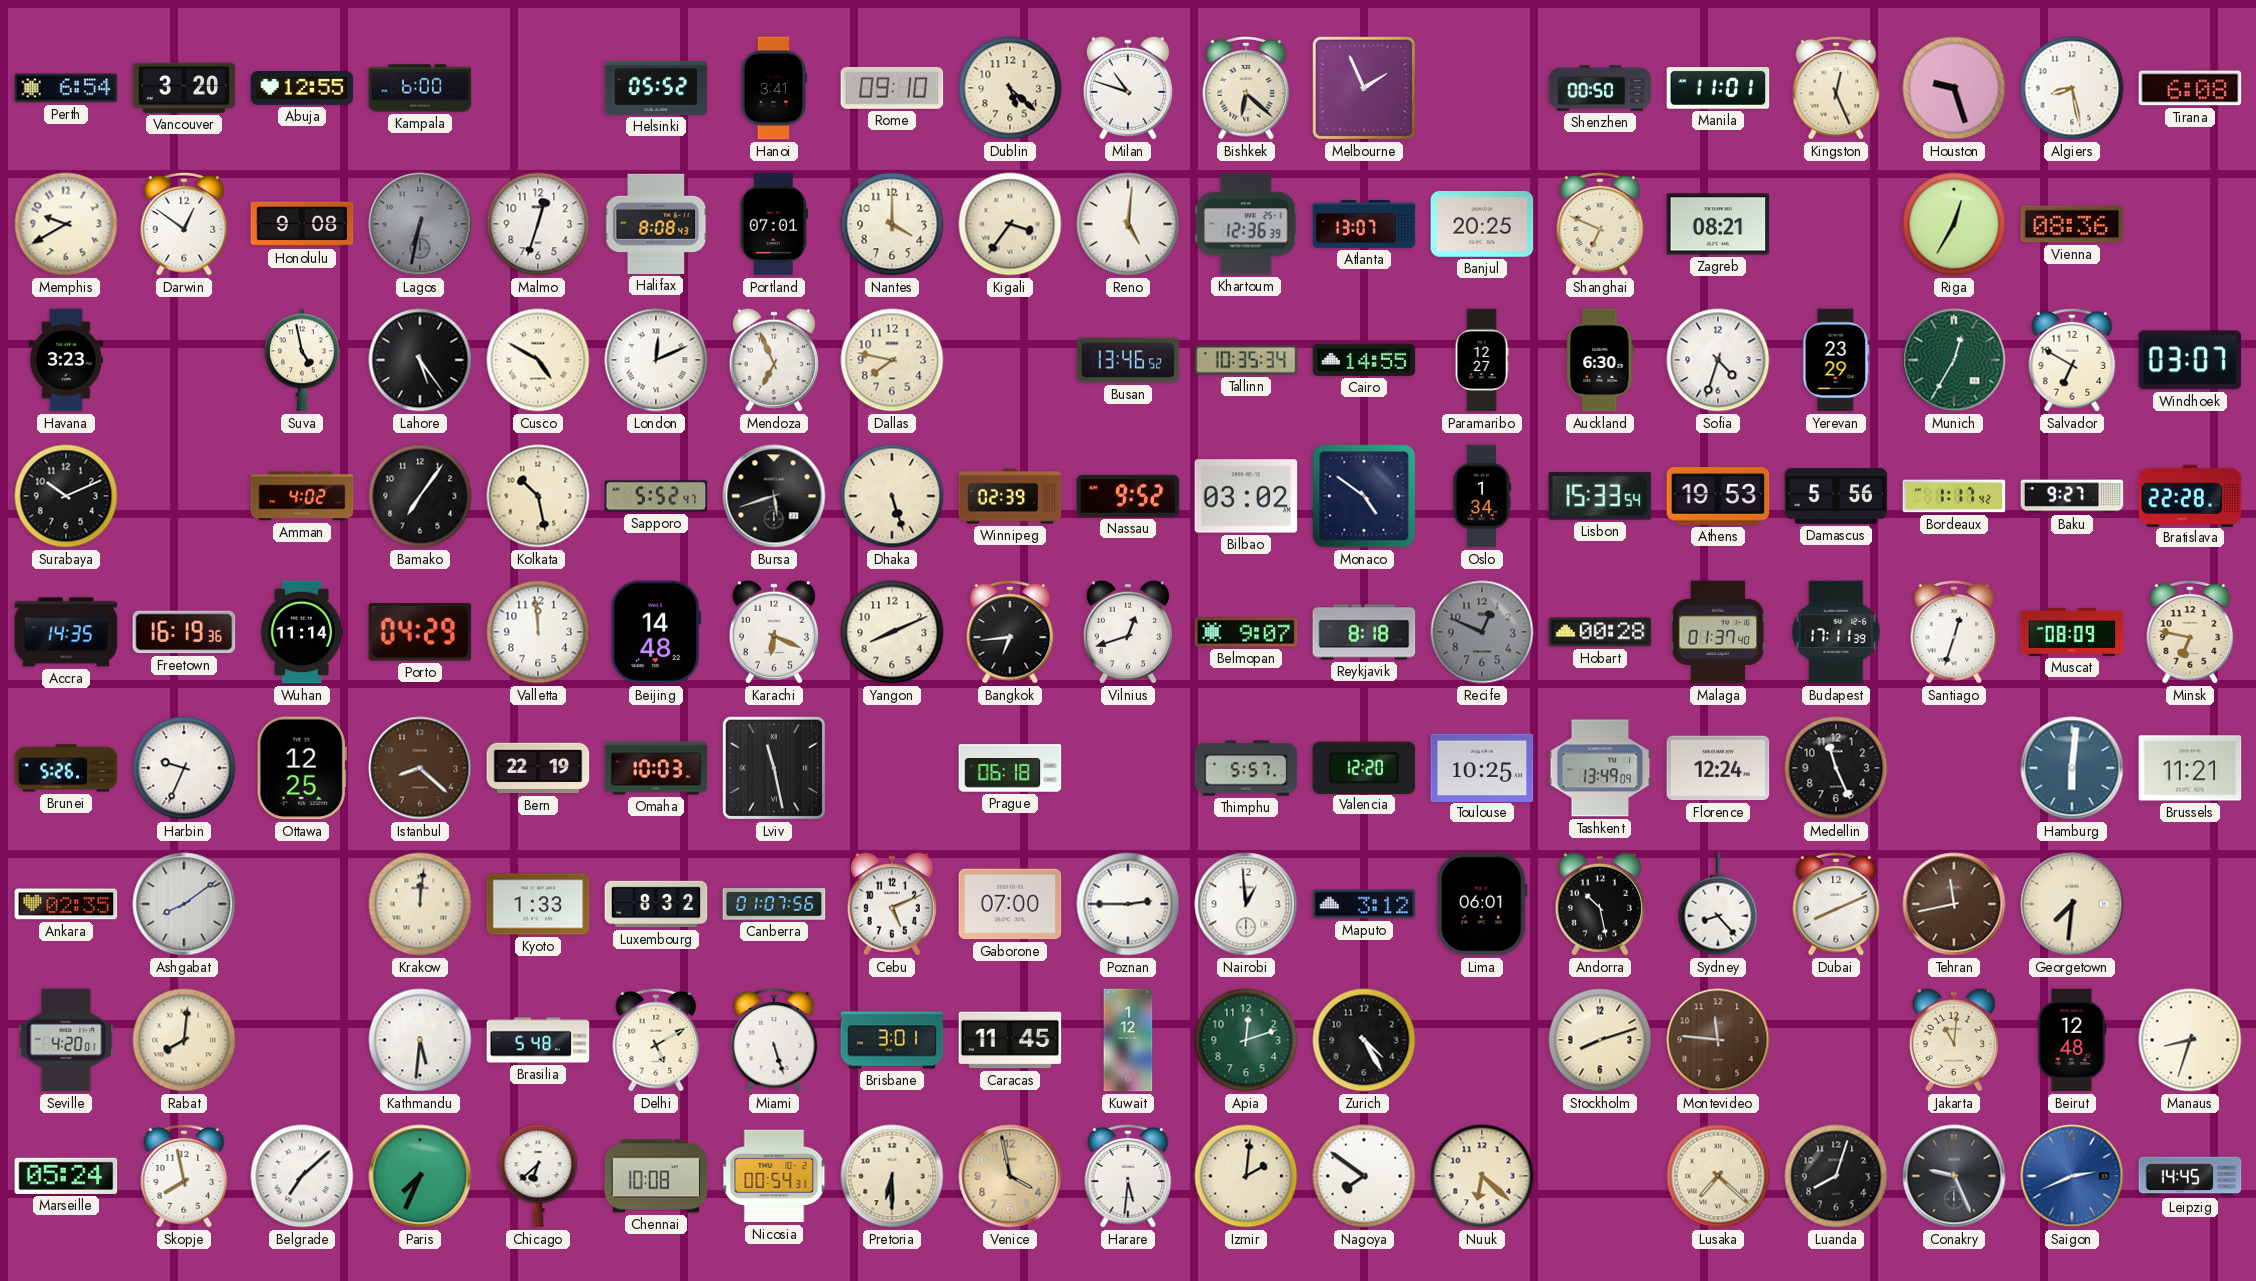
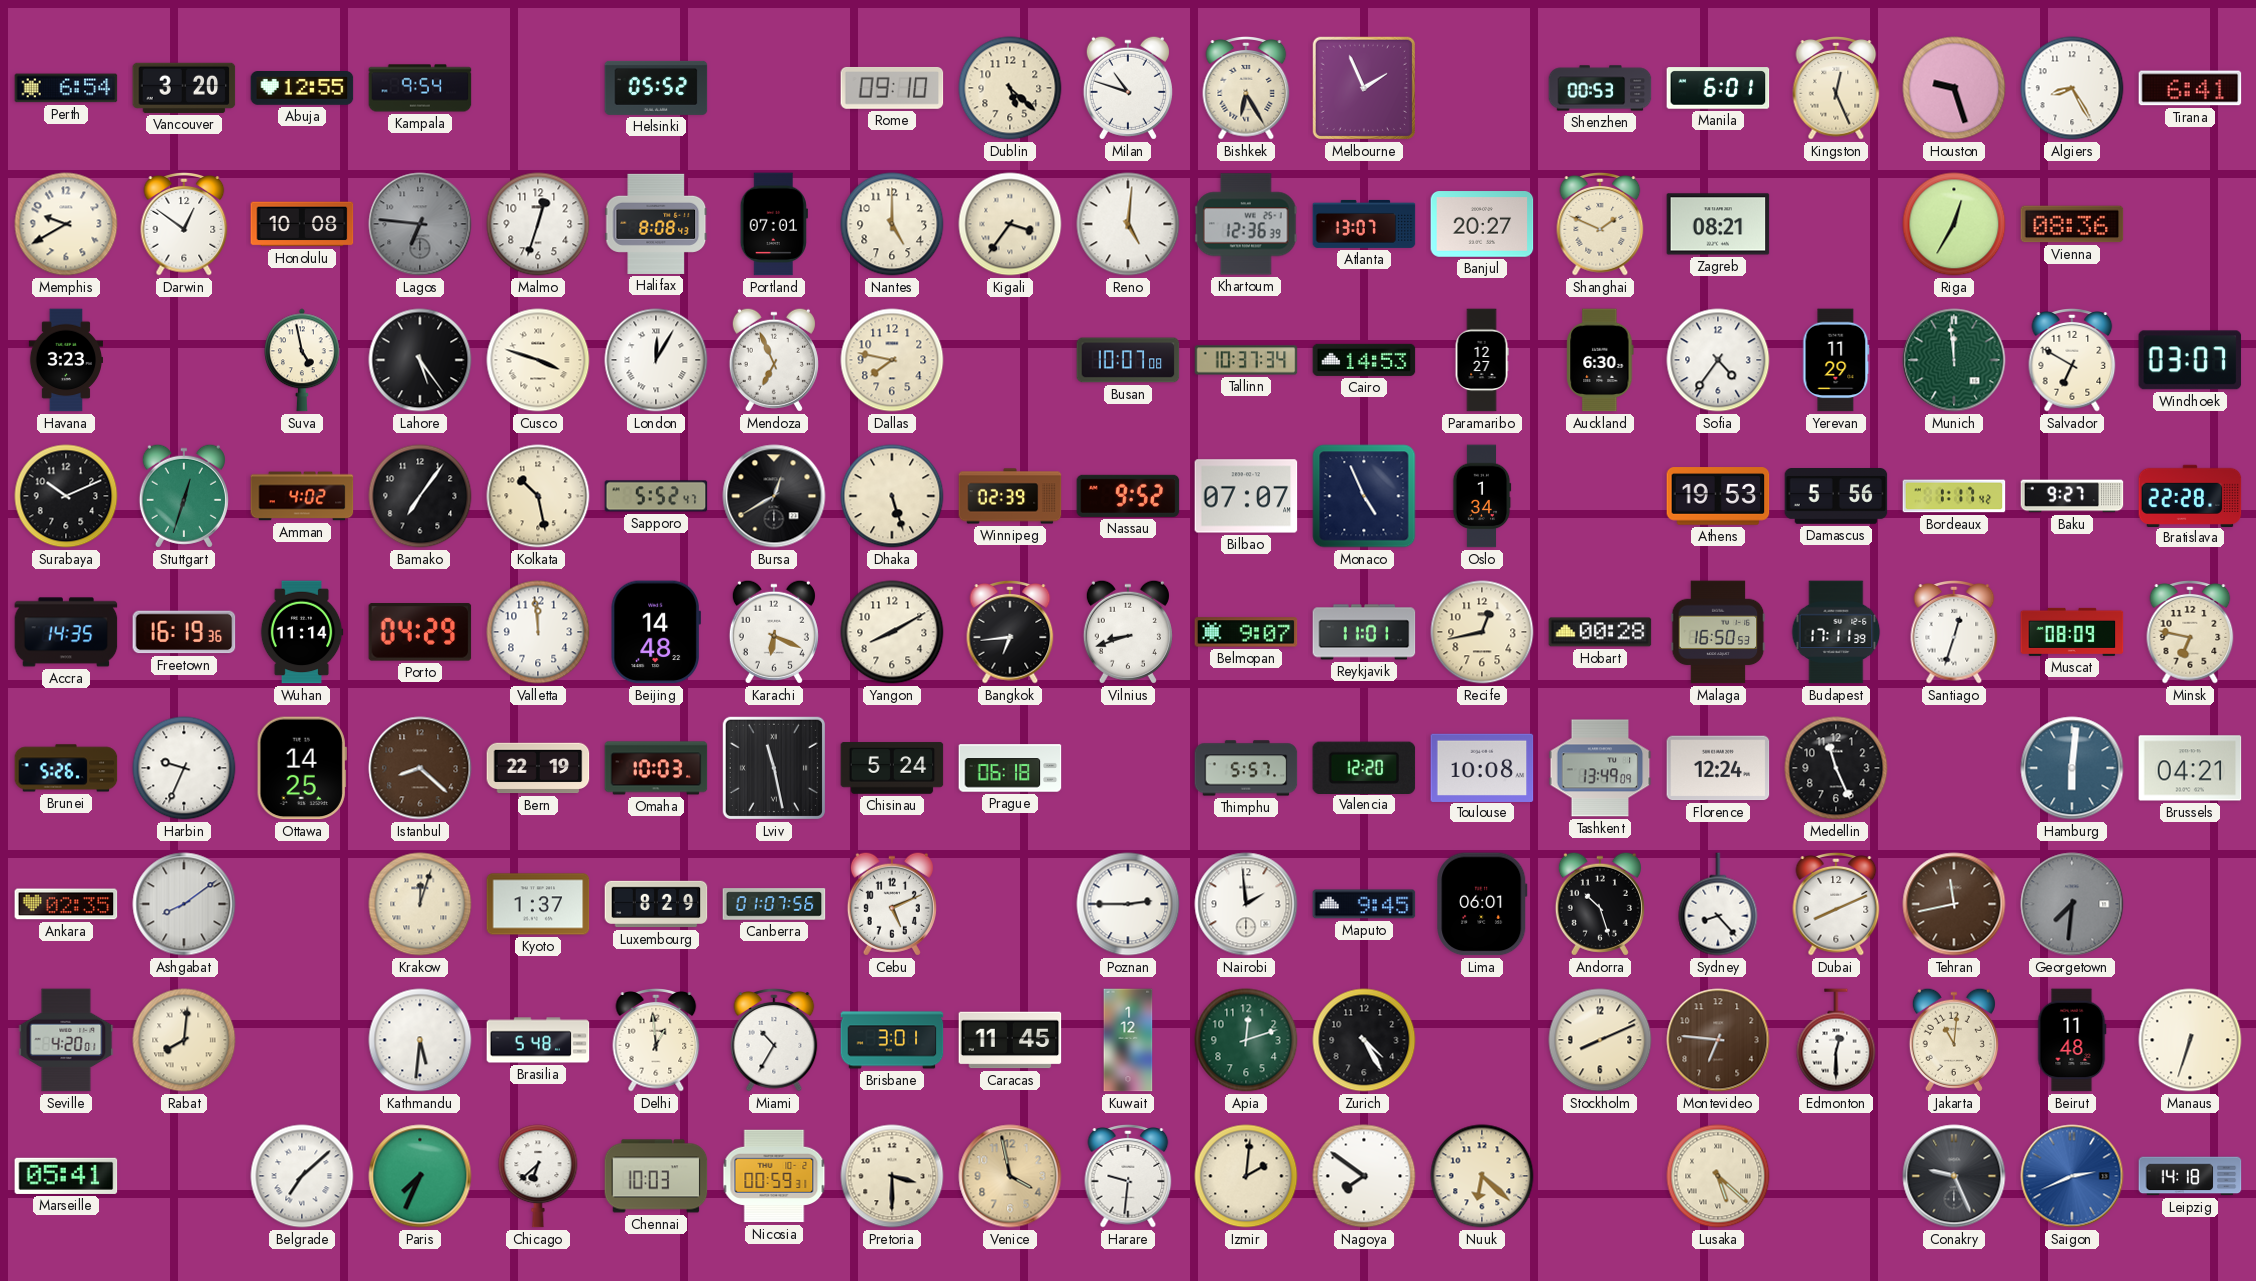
Kampala: 6:00 -> 9:54
Hanoi: 3:41 -> none
Bishkek: 6:22 -> 6:25
Shenzhen: 00:50 -> 00:53
Manila: 11:01 -> 6:01
Algiers: 8:28 -> 8:25
Tirana: 6:08 -> 6:41
Honolulu: 9:08 -> 10:08
Lagos: 6:32 -> 6:46
Nantes: 4:00 -> 5:00
Banjul: 20:25 -> 20:27
Shanghai: 6:49 -> 1:49
Cusco: 4:50 -> 3:48
London: 12:11 -> 12:05
Busan: 13:46 -> 10:07
Tallinn: 10:35 -> 10:37
Cairo: 14:55 -> 14:53
Sofia: 4:33 -> 4:36
Yerevan: 23:29 -> 11:29
Munich: 12:35 -> 11:59
Stuttgart: none -> 12:33
Bursa: 5:42 -> 12:40
Bilbao: 03:02 -> 07:07
Monaco: 4:51 -> 4:56
Lisbon: 15:33 -> none
Yangon: 8:11 -> 8:10
Vilnius: 12:42 -> 8:42
Reykjavik: 8:18 -> 11:01
Recife: 12:49 -> 12:43
Recife dial: grey -> cream
Malaga: 01:37 -> 16:50
Ottawa: 12:25 -> 14:25
Chisinau: none -> 5:24
Toulouse: 10:25 -> 10:08
Brussels: 11:21 -> 04:21
Krakow: 12:01 -> 12:03
Kyoto: 1:33 -> 1:37
Luxembourg: 8:32 -> 8:29
Gaborone: 07:00 -> none
Nairobi: 12:59 -> 1:59
Maputo: 3:12 -> 9:45
Andorra: 10:28 -> 10:27
Georgetown dial: cream -> grey
Delhi: 5:10 -> 12:59
Miami: 5:27 -> 10:35
Stockholm: 8:12 -> 8:11
Montevideo: 11:46 -> 6:46
Edmonton: none -> 12:30
Beirut: 12:48 -> 11:48
Manaus: 8:33 -> 6:33
Marseille: 05:24 -> 05:41
Skopje: 7:58 -> none
Chennai: 10:08 -> 10:03
Nicosia: 00:54 -> 00:59
Pretoria: 6:30 -> 3:30
Harare: 5:31 -> 9:31
Lusaka: 7:22 -> 5:22
Luanda: 8:03 -> none
Leipzig: 14:45 -> 14:18
